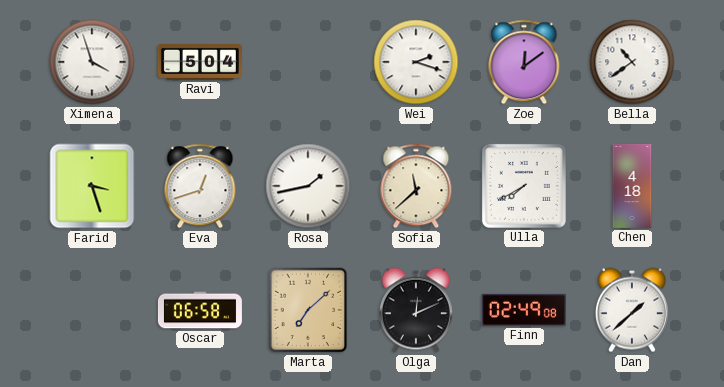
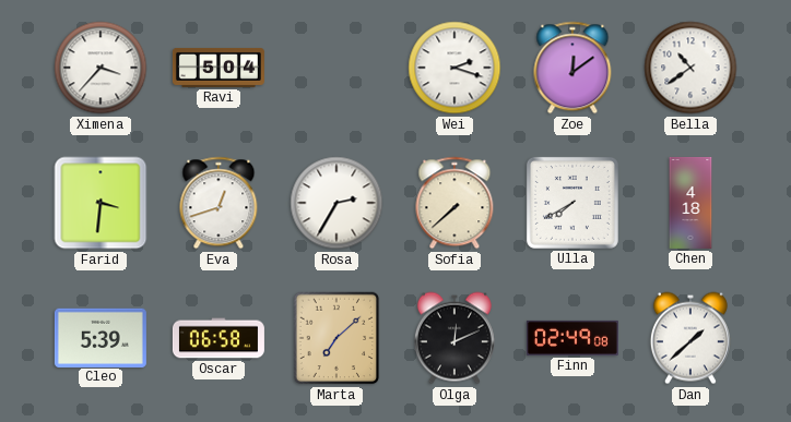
Ximena: 3:57 -> 3:37
Farid: 3:27 -> 3:31
Rosa: 1:43 -> 2:35
Sofia: 11:38 -> 7:38
Cleo: none -> 5:39
